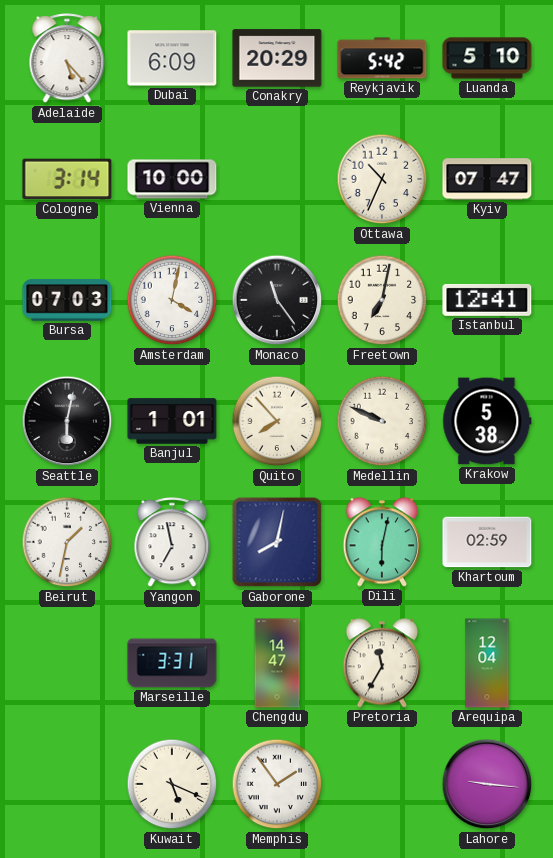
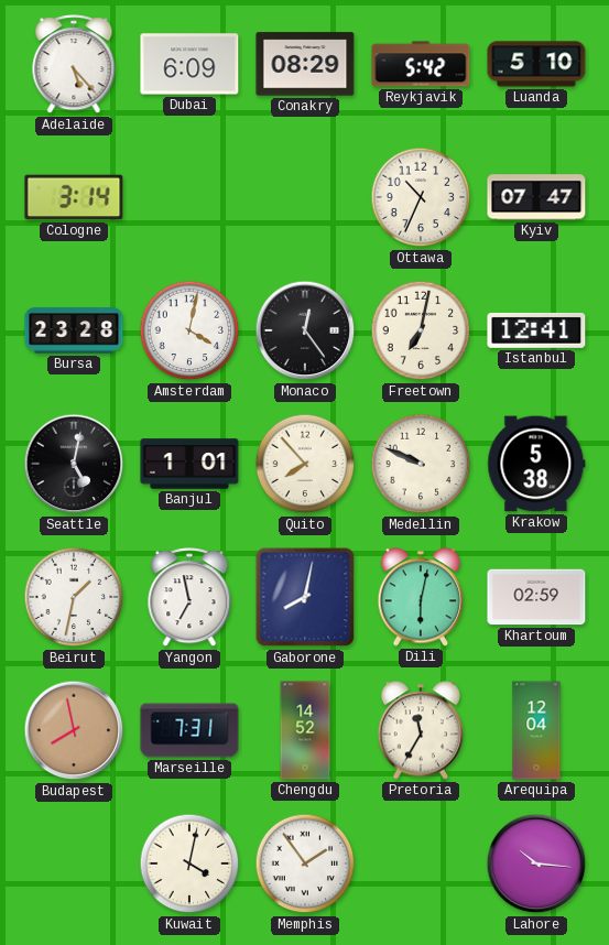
Conakry: 20:29 -> 08:29
Vienna: 10:00 -> none
Bursa: 07:03 -> 23:28
Monaco: 11:24 -> 12:24
Seattle: 6:02 -> 5:02
Budapest: none -> 7:58
Marseille: 3:31 -> 7:31
Chengdu: 14:47 -> 14:52
Kuwait: 5:19 -> 4:02
Lahore: 9:16 -> 10:16
